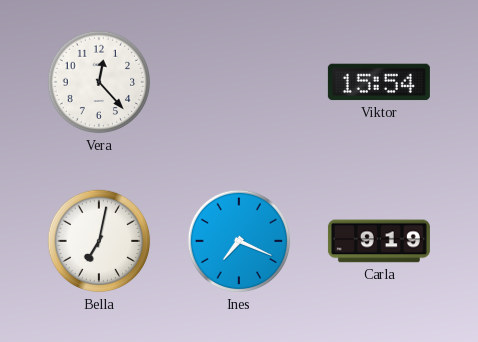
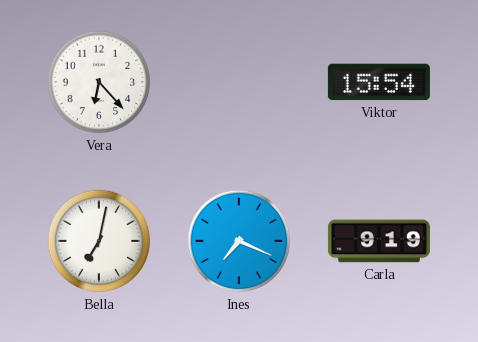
Vera: 12:23 -> 6:23
